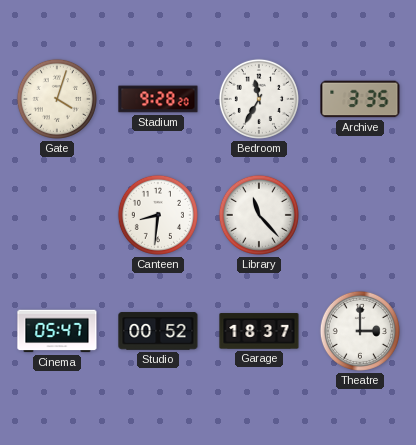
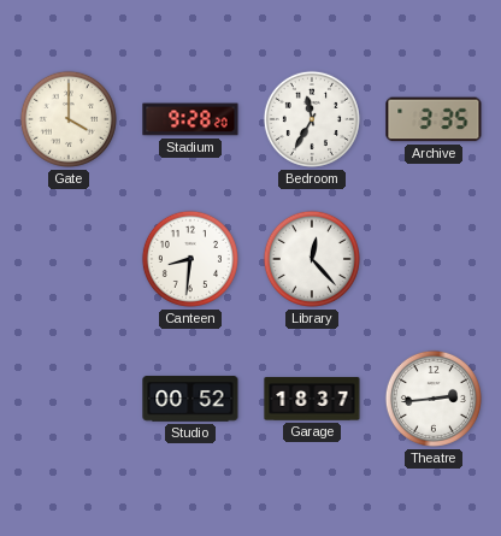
Gate: 4:03 -> 4:00
Library: 11:23 -> 12:23
Cinema: 05:47 -> none
Theatre: 3:00 -> 2:44
